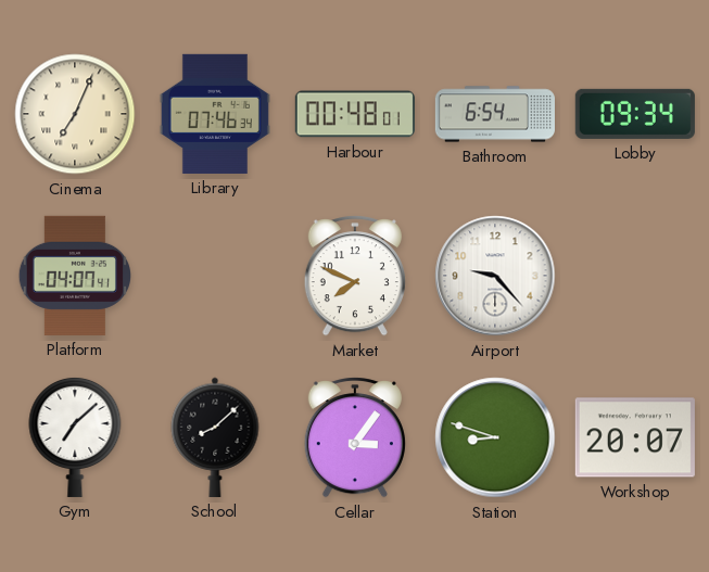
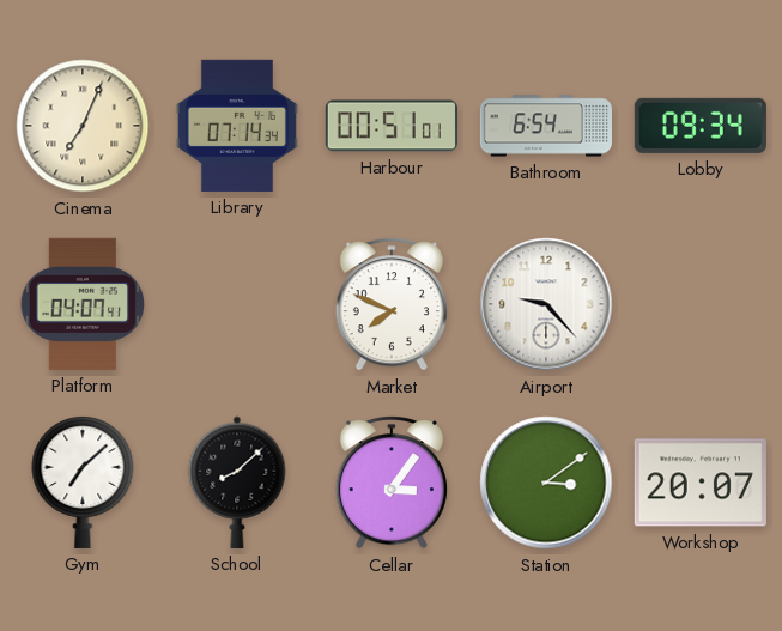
Library: 07:46 -> 07:14
Harbour: 00:48 -> 00:51
Station: 8:48 -> 3:09
